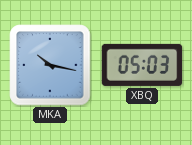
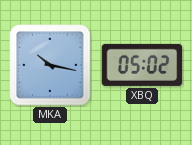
XBQ: 05:03 -> 05:02
